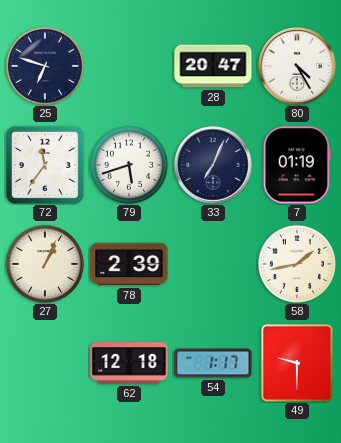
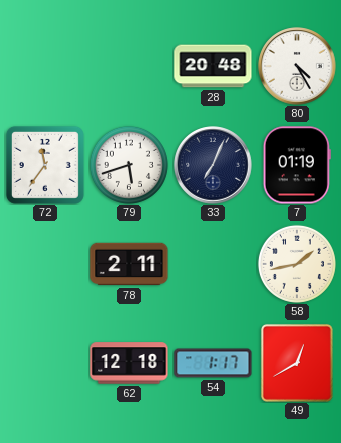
25: 6:48 -> none
28: 20:47 -> 20:48
27: 1:04 -> none
78: 2:39 -> 2:11
49: 9:30 -> 12:40
